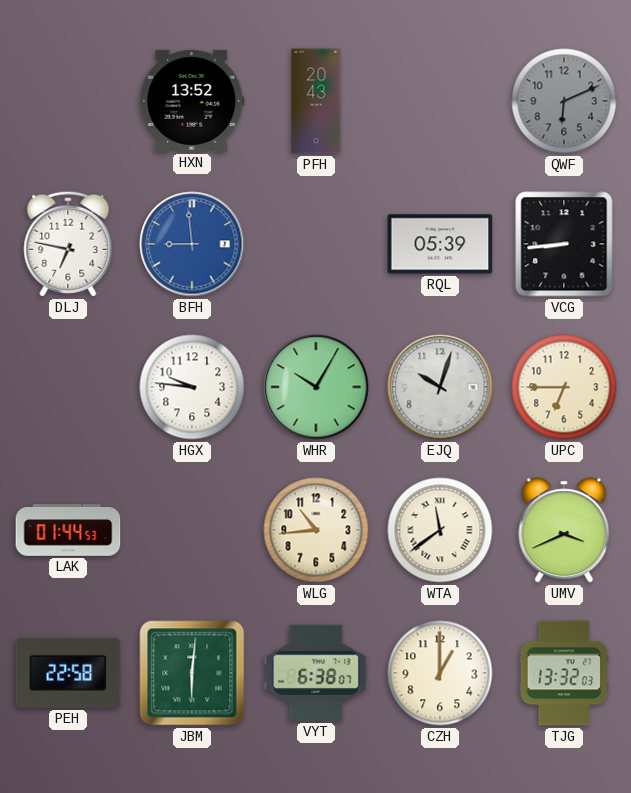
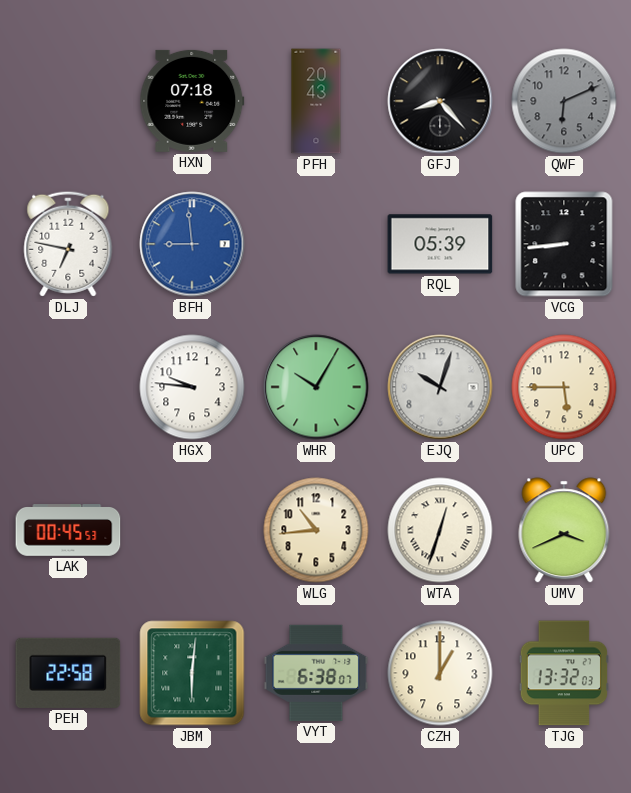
HXN: 13:52 -> 07:18
GFJ: none -> 8:23
UPC: 6:45 -> 5:45
LAK: 01:44 -> 00:45
WTA: 11:39 -> 12:33
